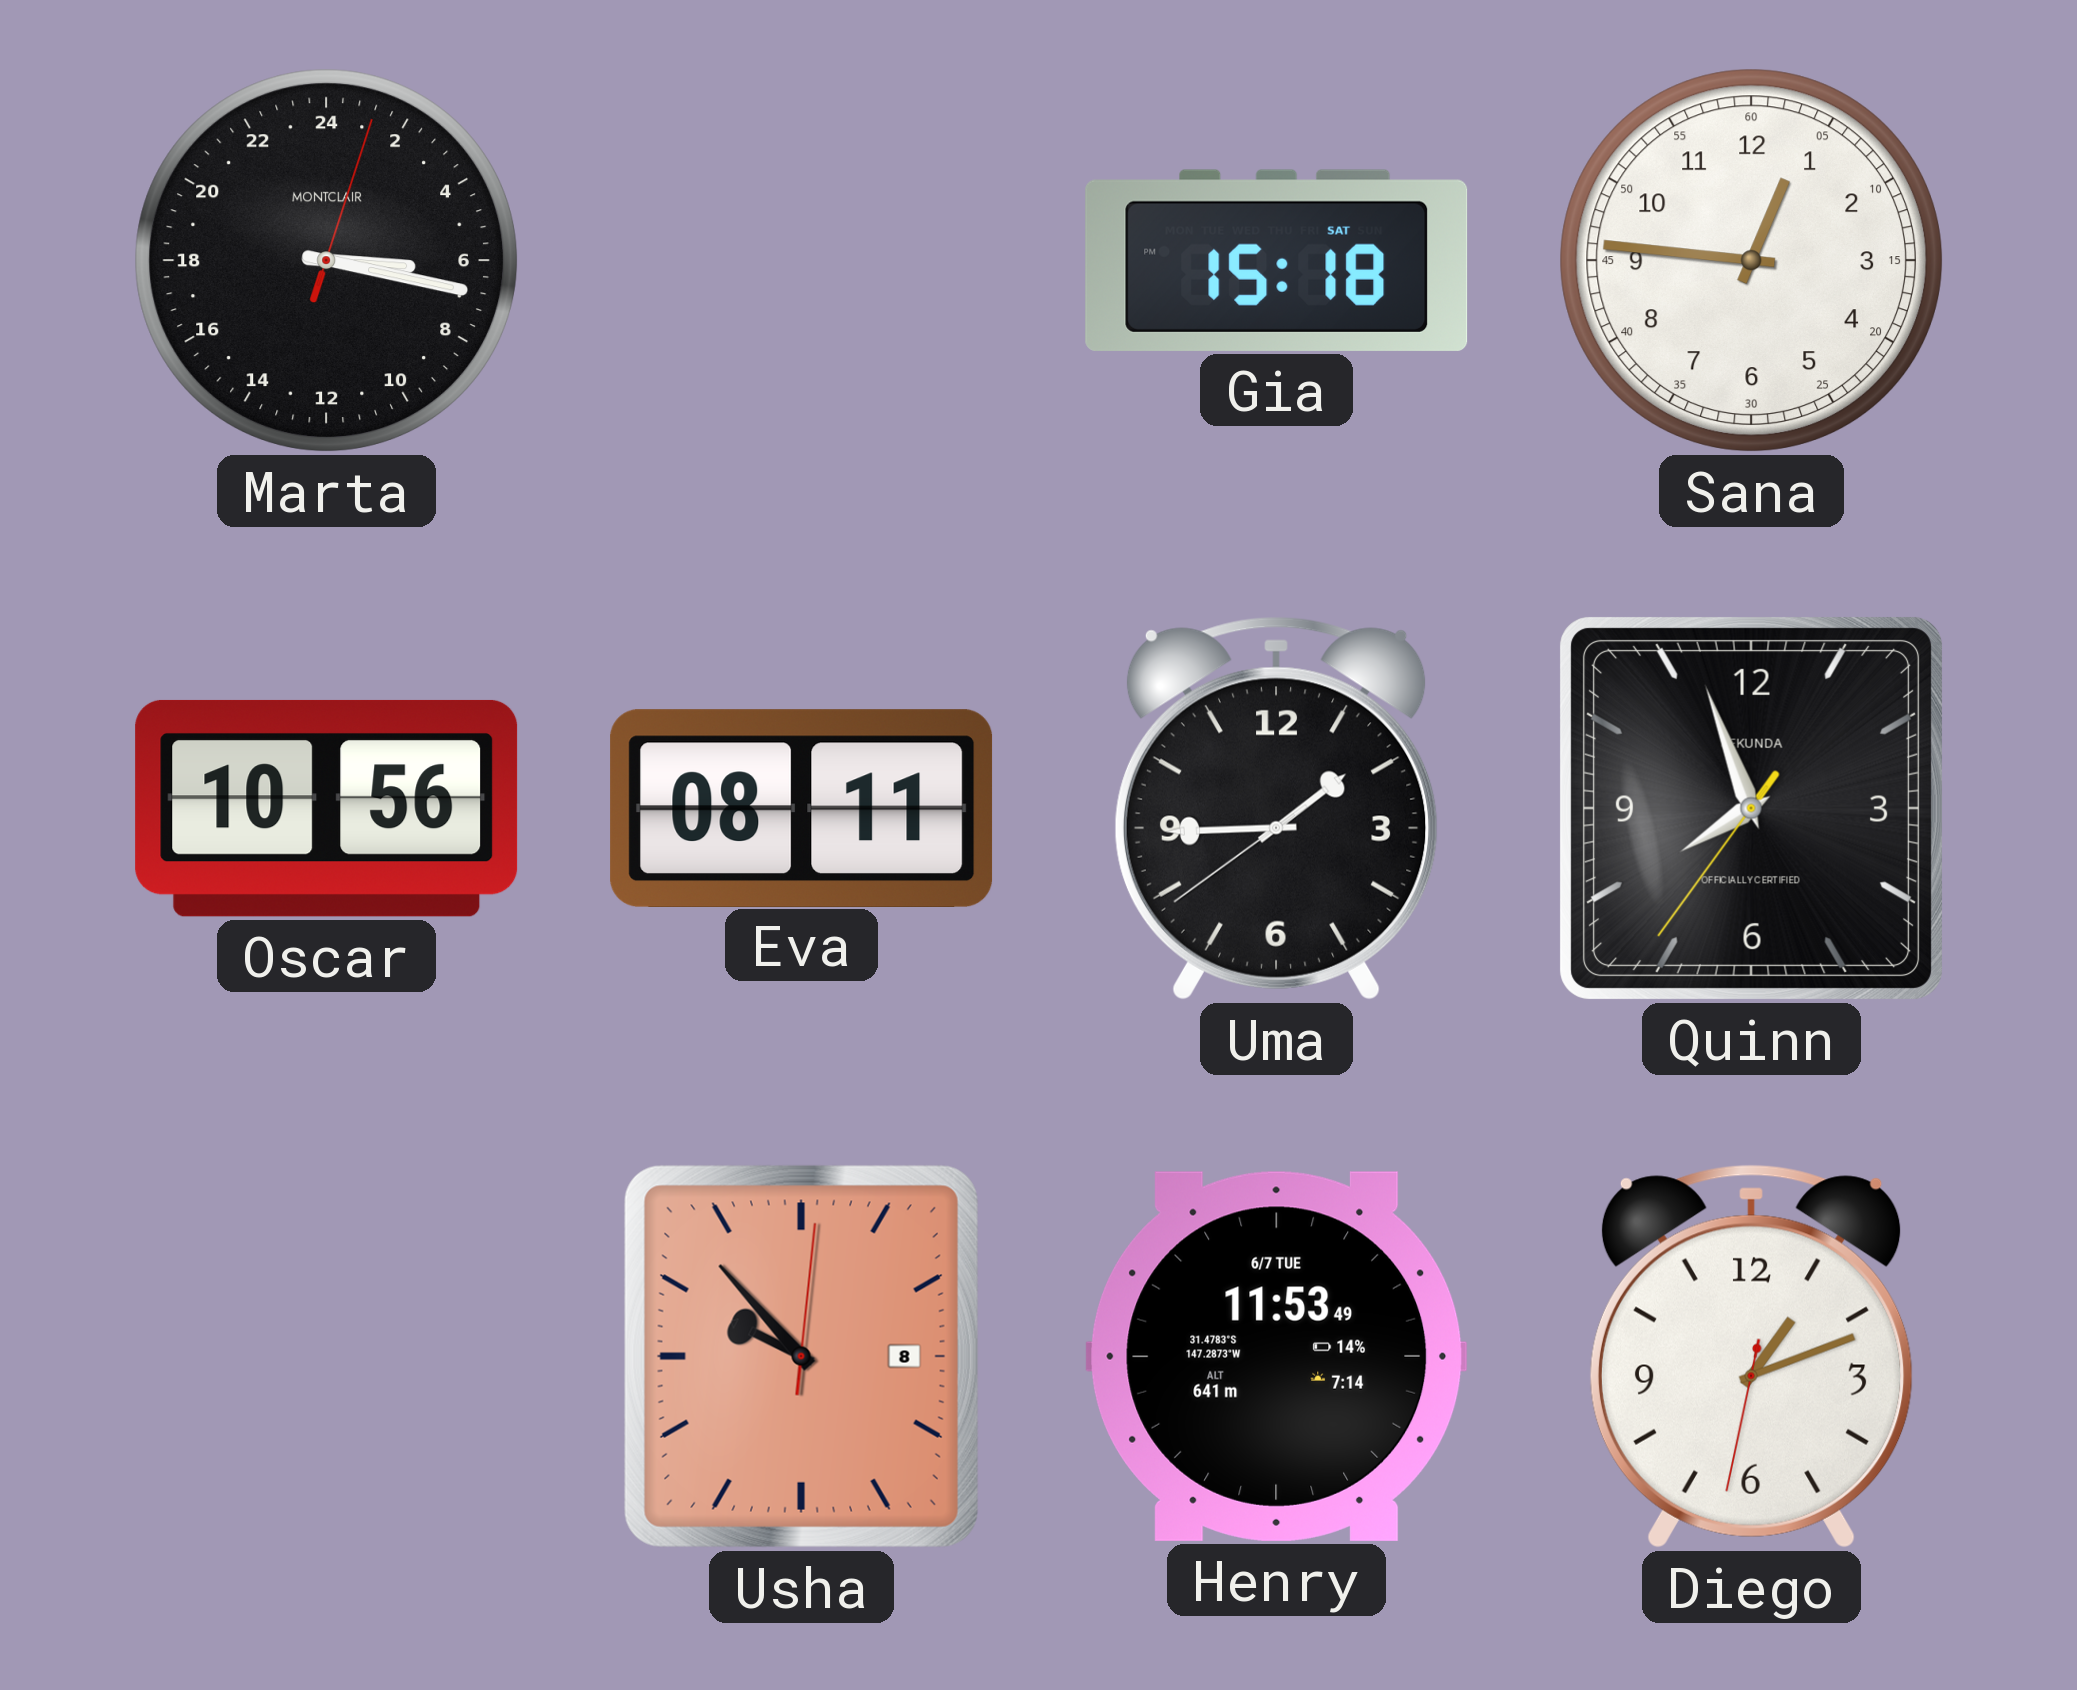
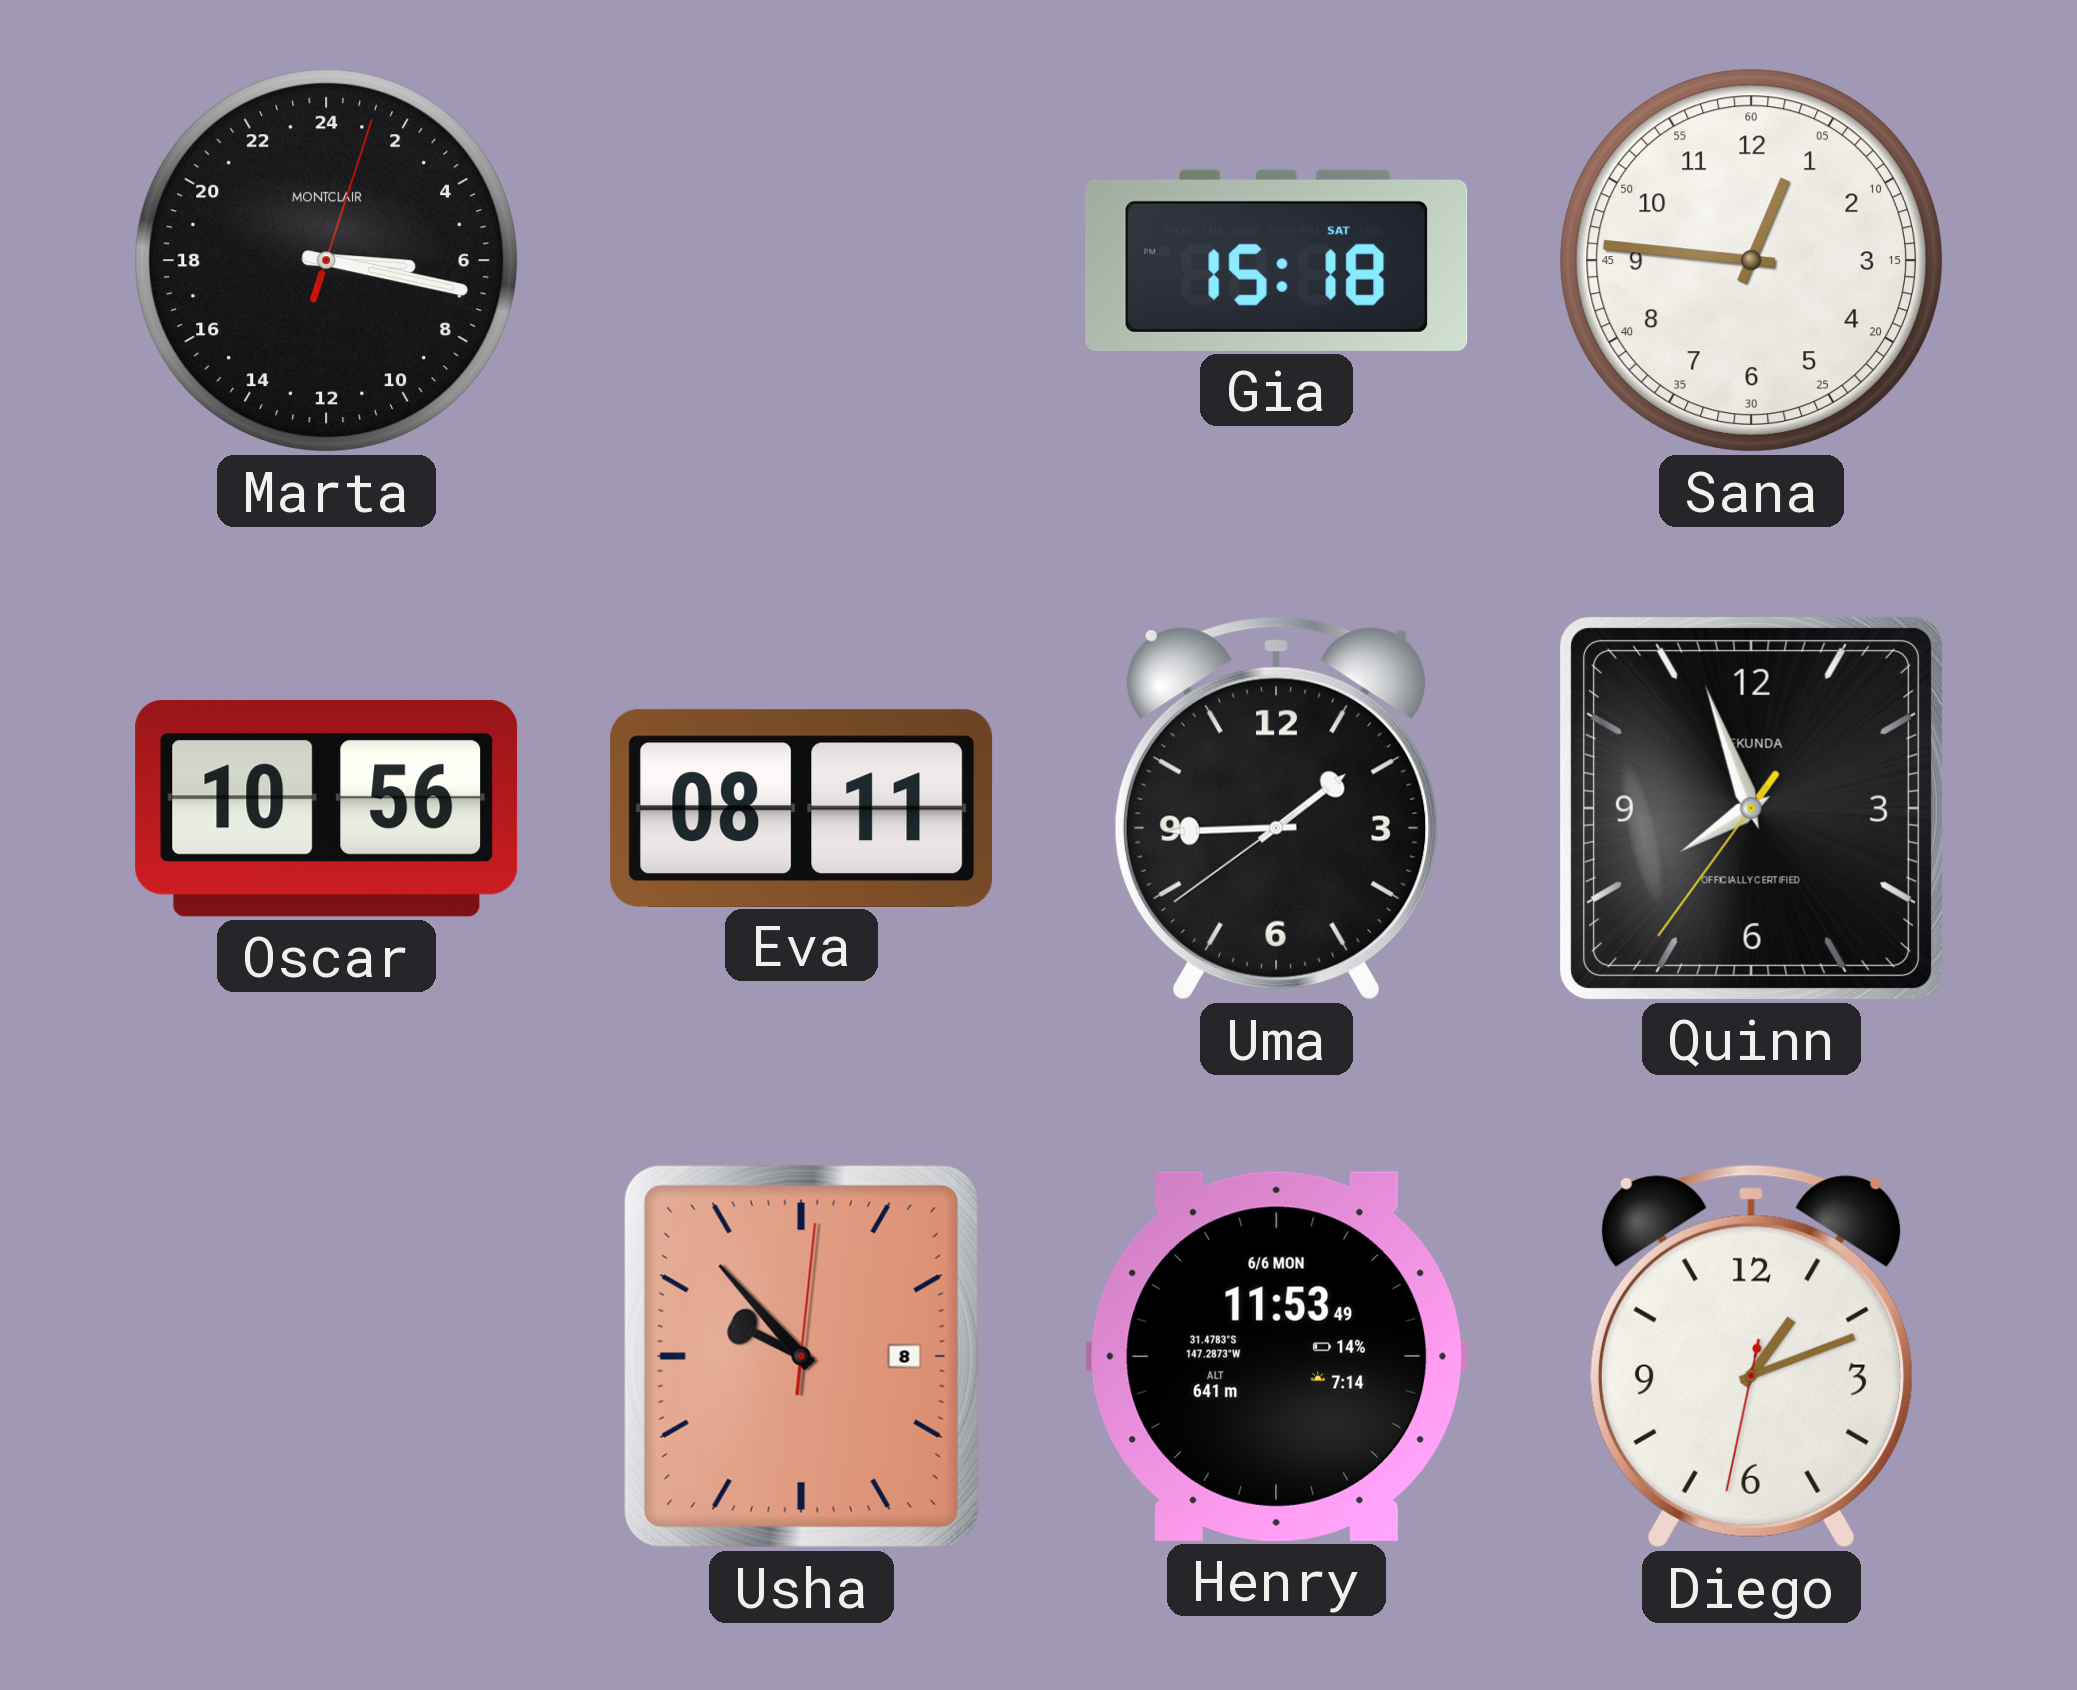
Henry date: 6/7 TUE -> 6/6 MON
